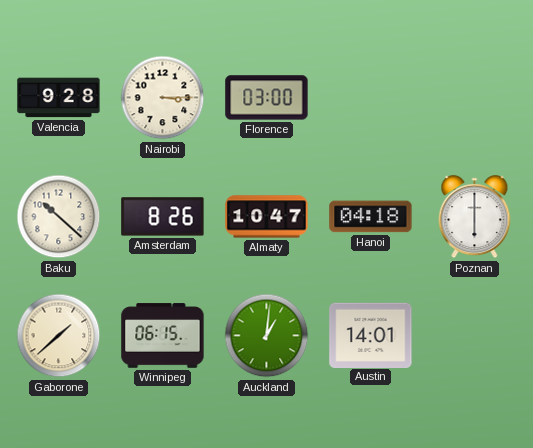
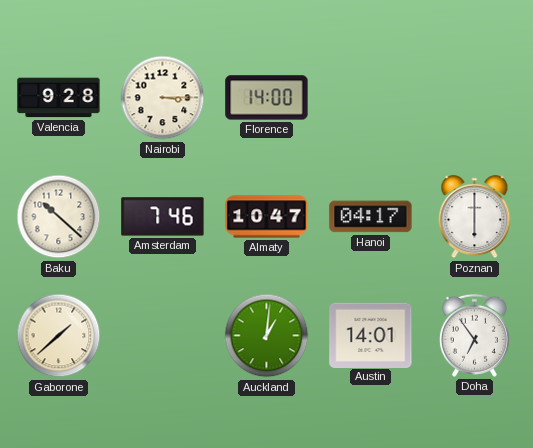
Florence: 03:00 -> 14:00
Amsterdam: 8:26 -> 7:46
Hanoi: 04:18 -> 04:17
Winnipeg: 06:15 -> none
Doha: none -> 6:54
